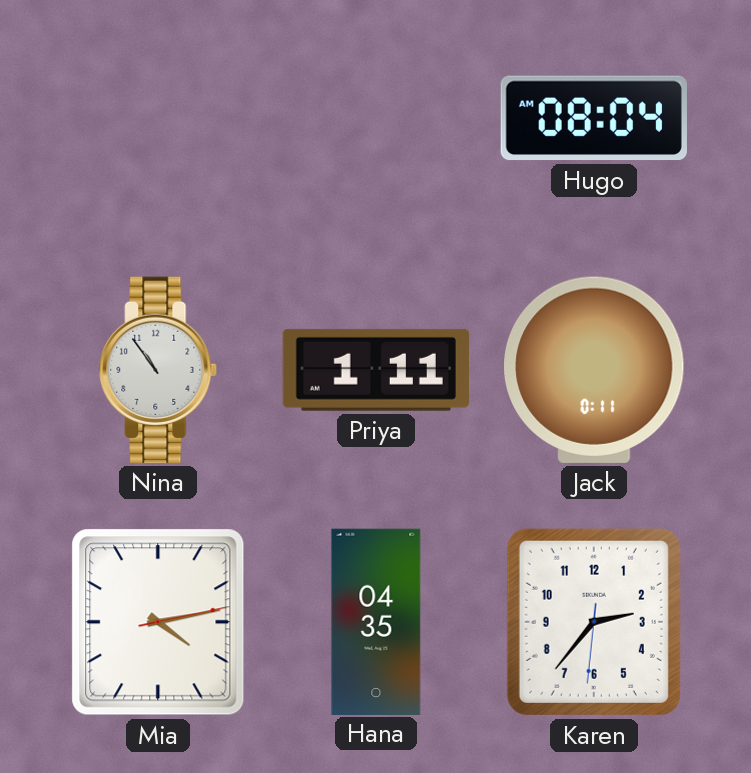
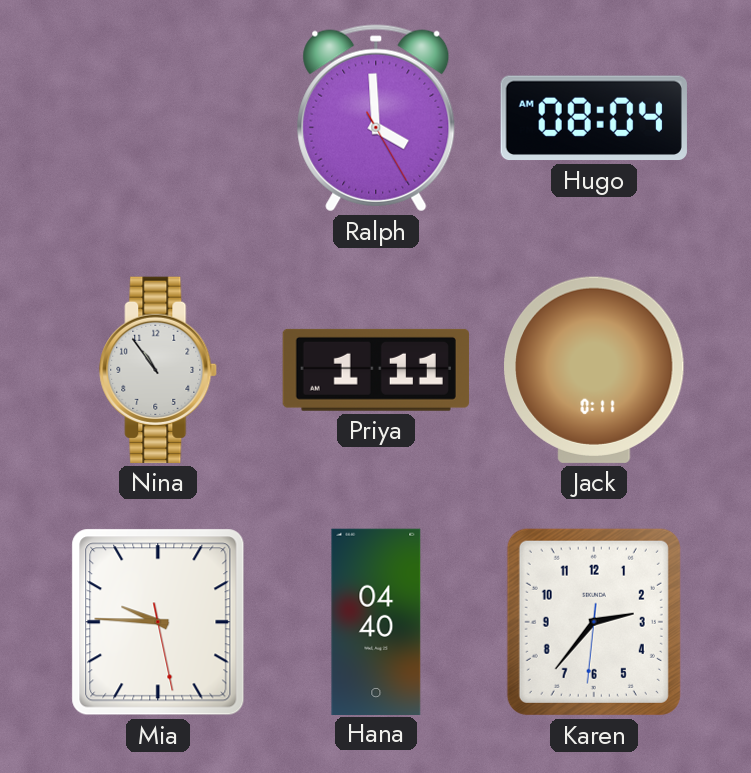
Ralph: none -> 3:59
Mia: 4:13 -> 9:45
Hana: 04:35 -> 04:40
